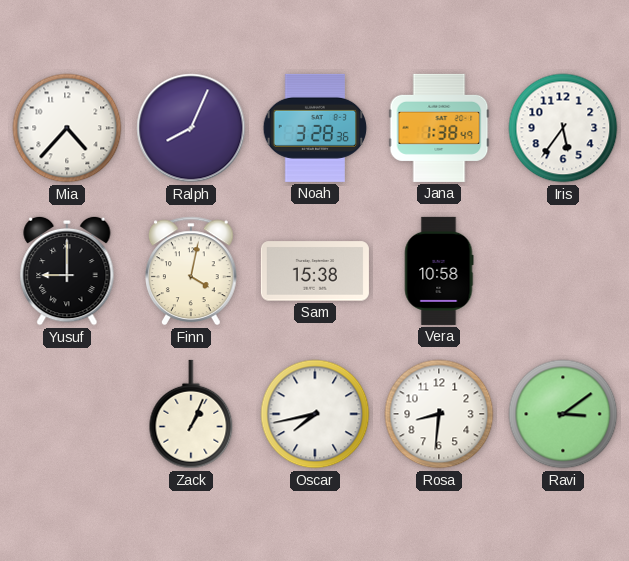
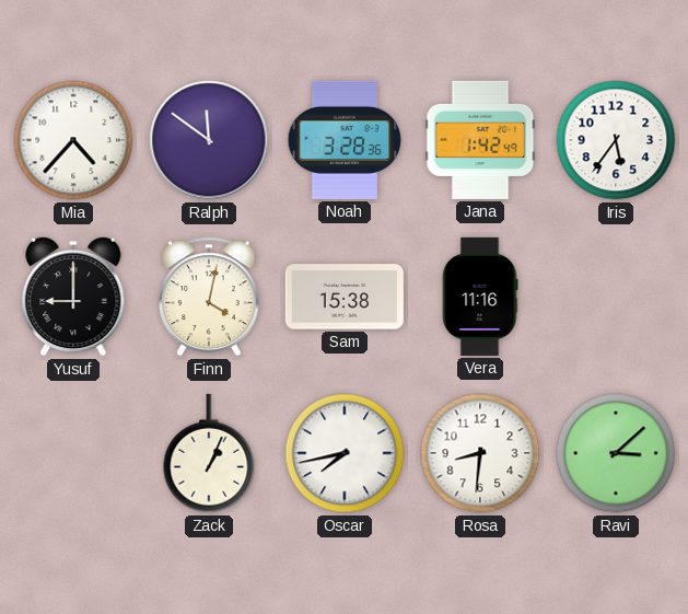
Ralph: 8:04 -> 11:51
Jana: 1:38 -> 1:42
Vera: 10:58 -> 11:16
Ravi: 3:09 -> 3:08
